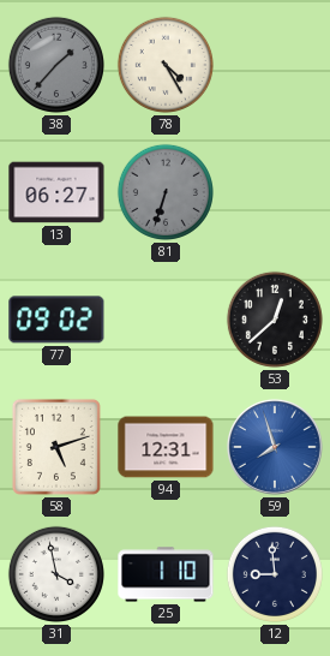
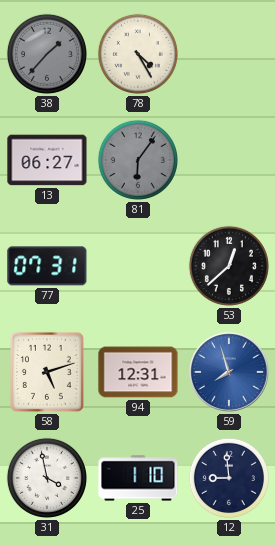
81: 6:33 -> 6:06
77: 09:02 -> 07:31
